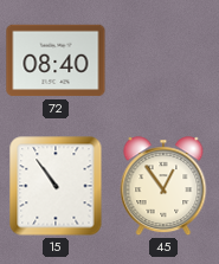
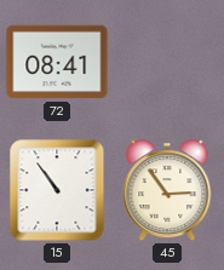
72: 08:40 -> 08:41
45: 12:54 -> 2:54
